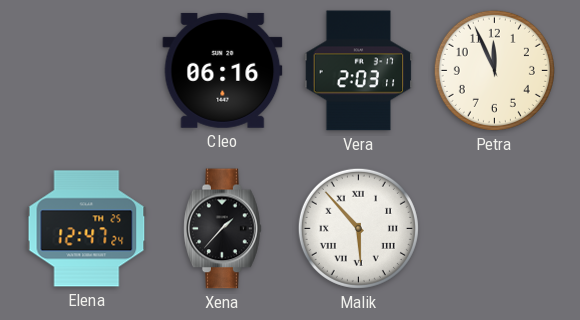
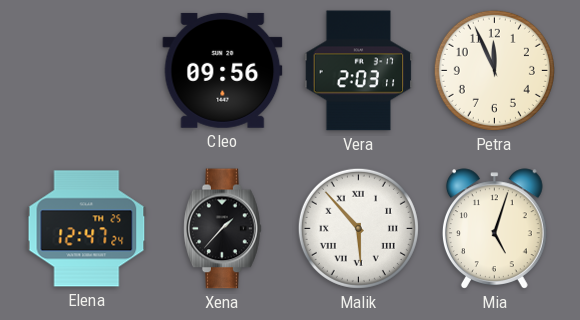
Cleo: 06:16 -> 09:56
Mia: none -> 5:03
